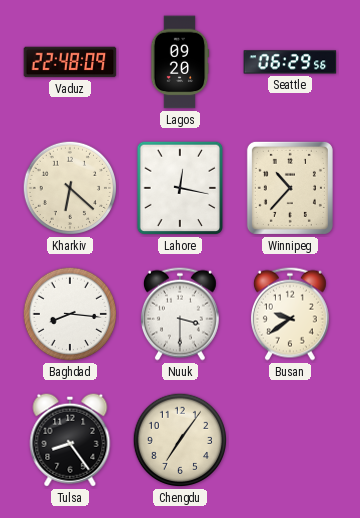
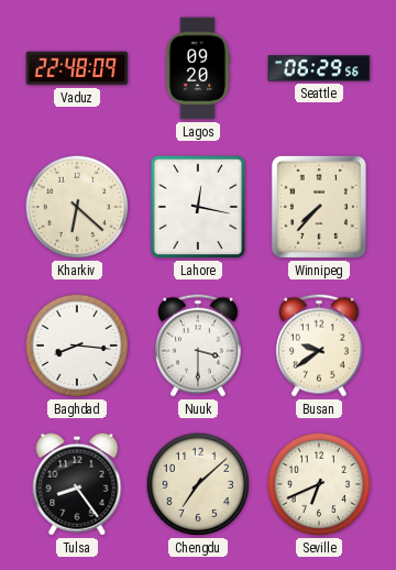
Winnipeg: 10:37 -> 7:37
Chengdu: 7:06 -> 7:08
Seville: none -> 6:41
